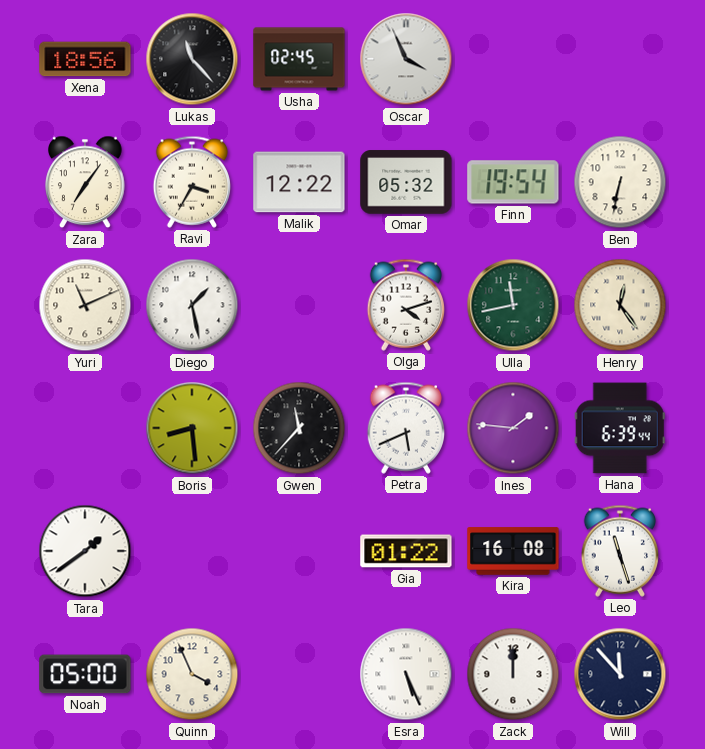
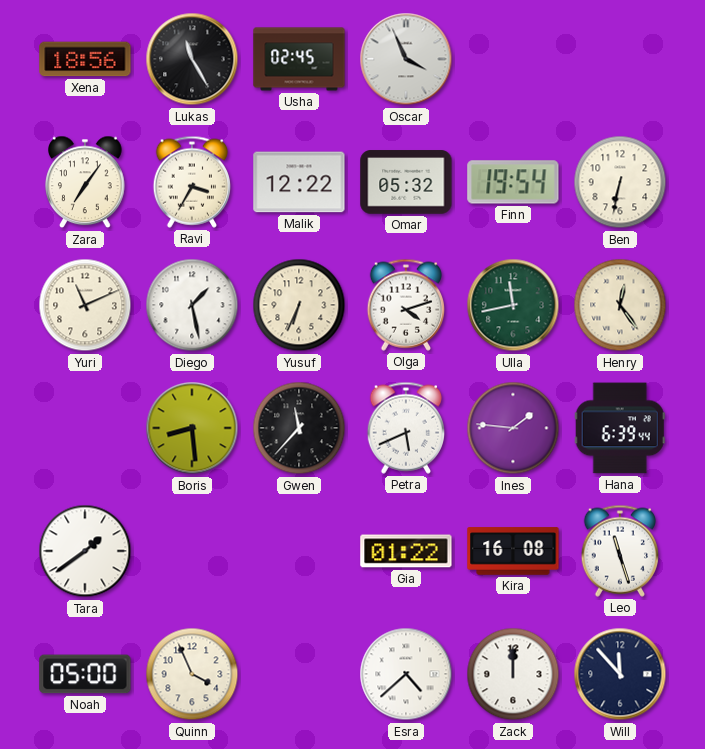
Lukas: 11:23 -> 11:25
Yusuf: none -> 6:34
Esra: 5:26 -> 4:38
